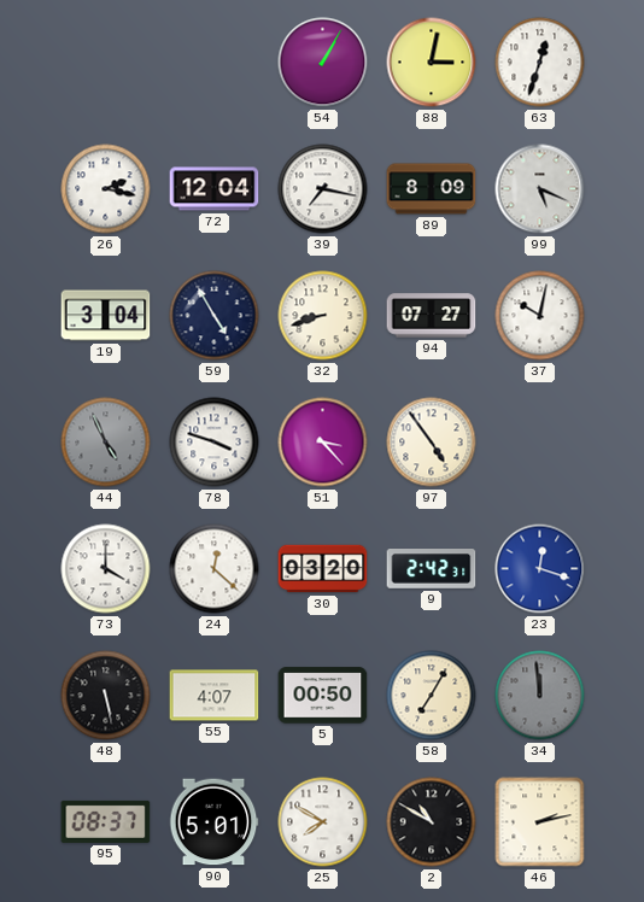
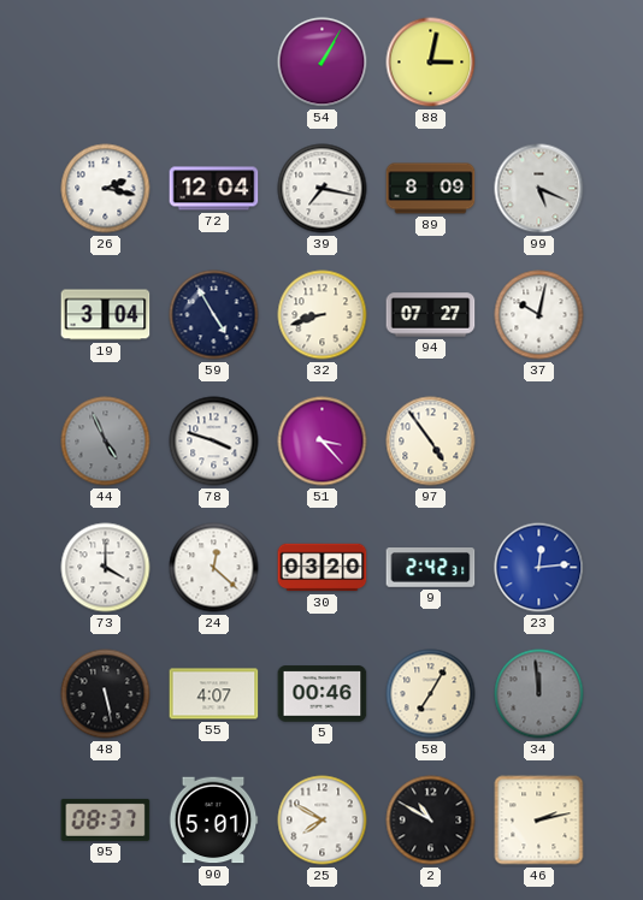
63: 12:33 -> none
23: 12:18 -> 12:14
5: 00:50 -> 00:46
